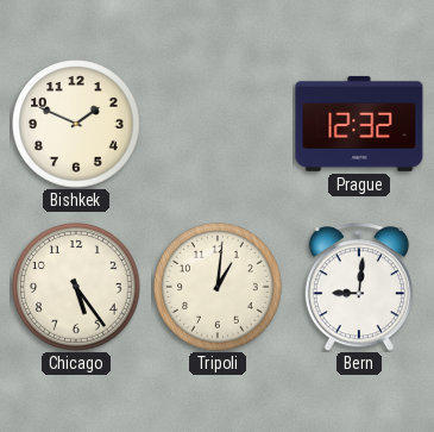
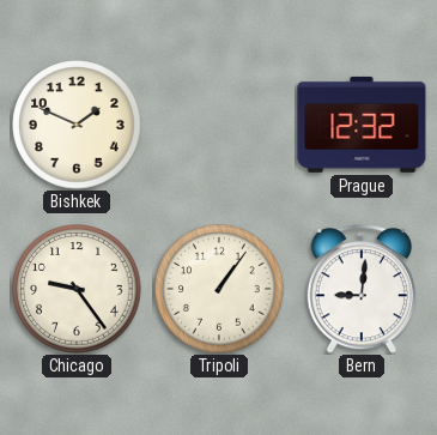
Chicago: 5:24 -> 9:24
Tripoli: 1:01 -> 1:06
